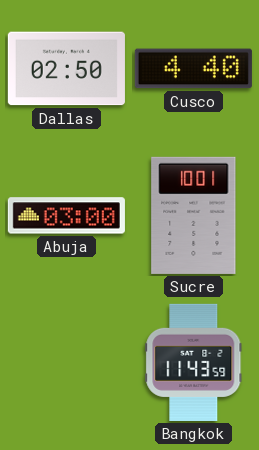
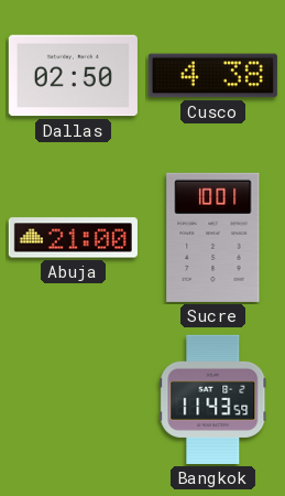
Cusco: 4:40 -> 4:38
Abuja: 03:00 -> 21:00
